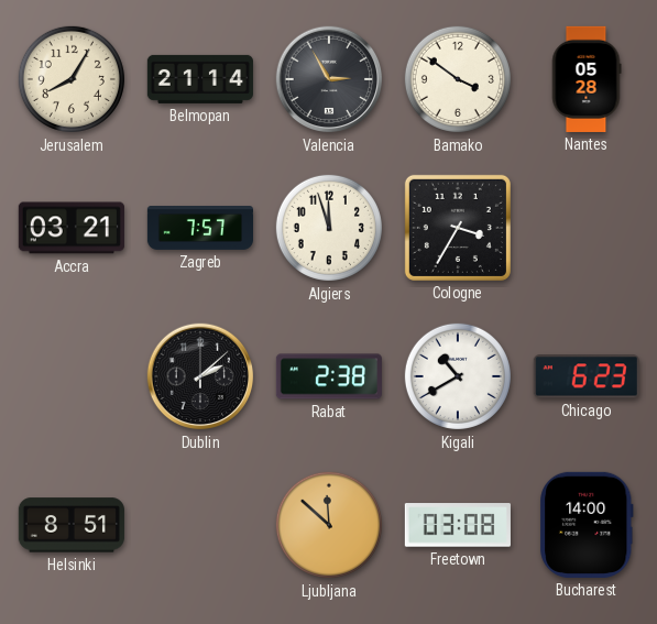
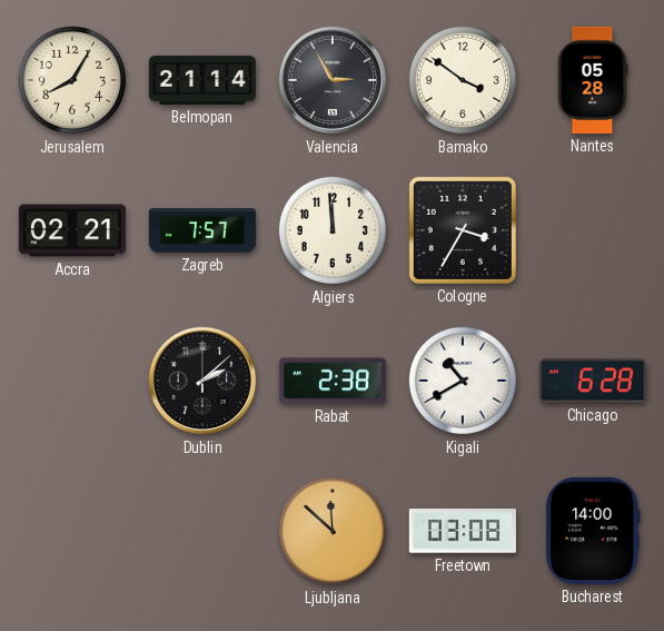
Accra: 03:21 -> 02:21
Algiers: 11:57 -> 11:59
Chicago: 6:23 -> 6:28
Helsinki: 8:51 -> none
